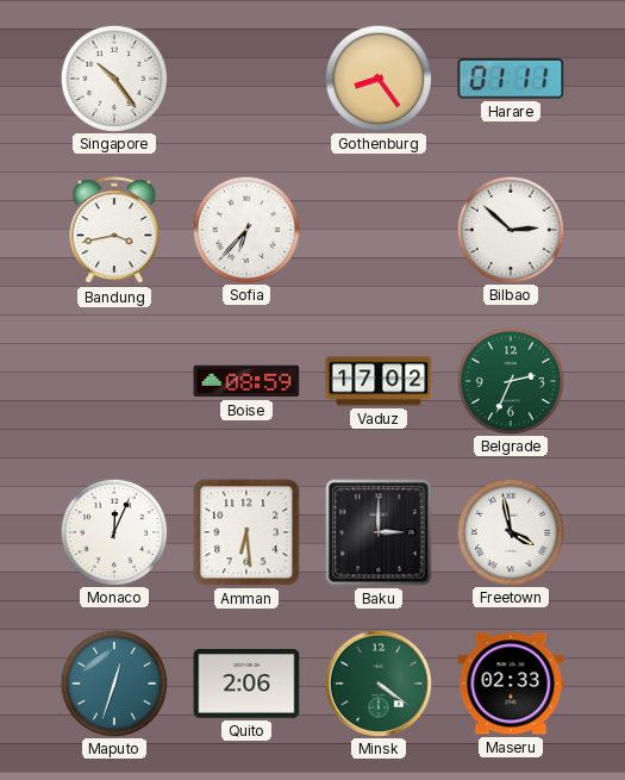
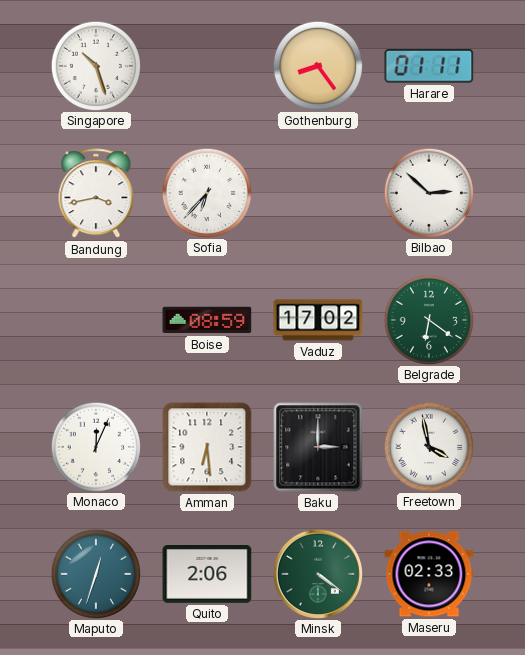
Singapore: 10:24 -> 10:27
Belgrade: 2:34 -> 6:21
